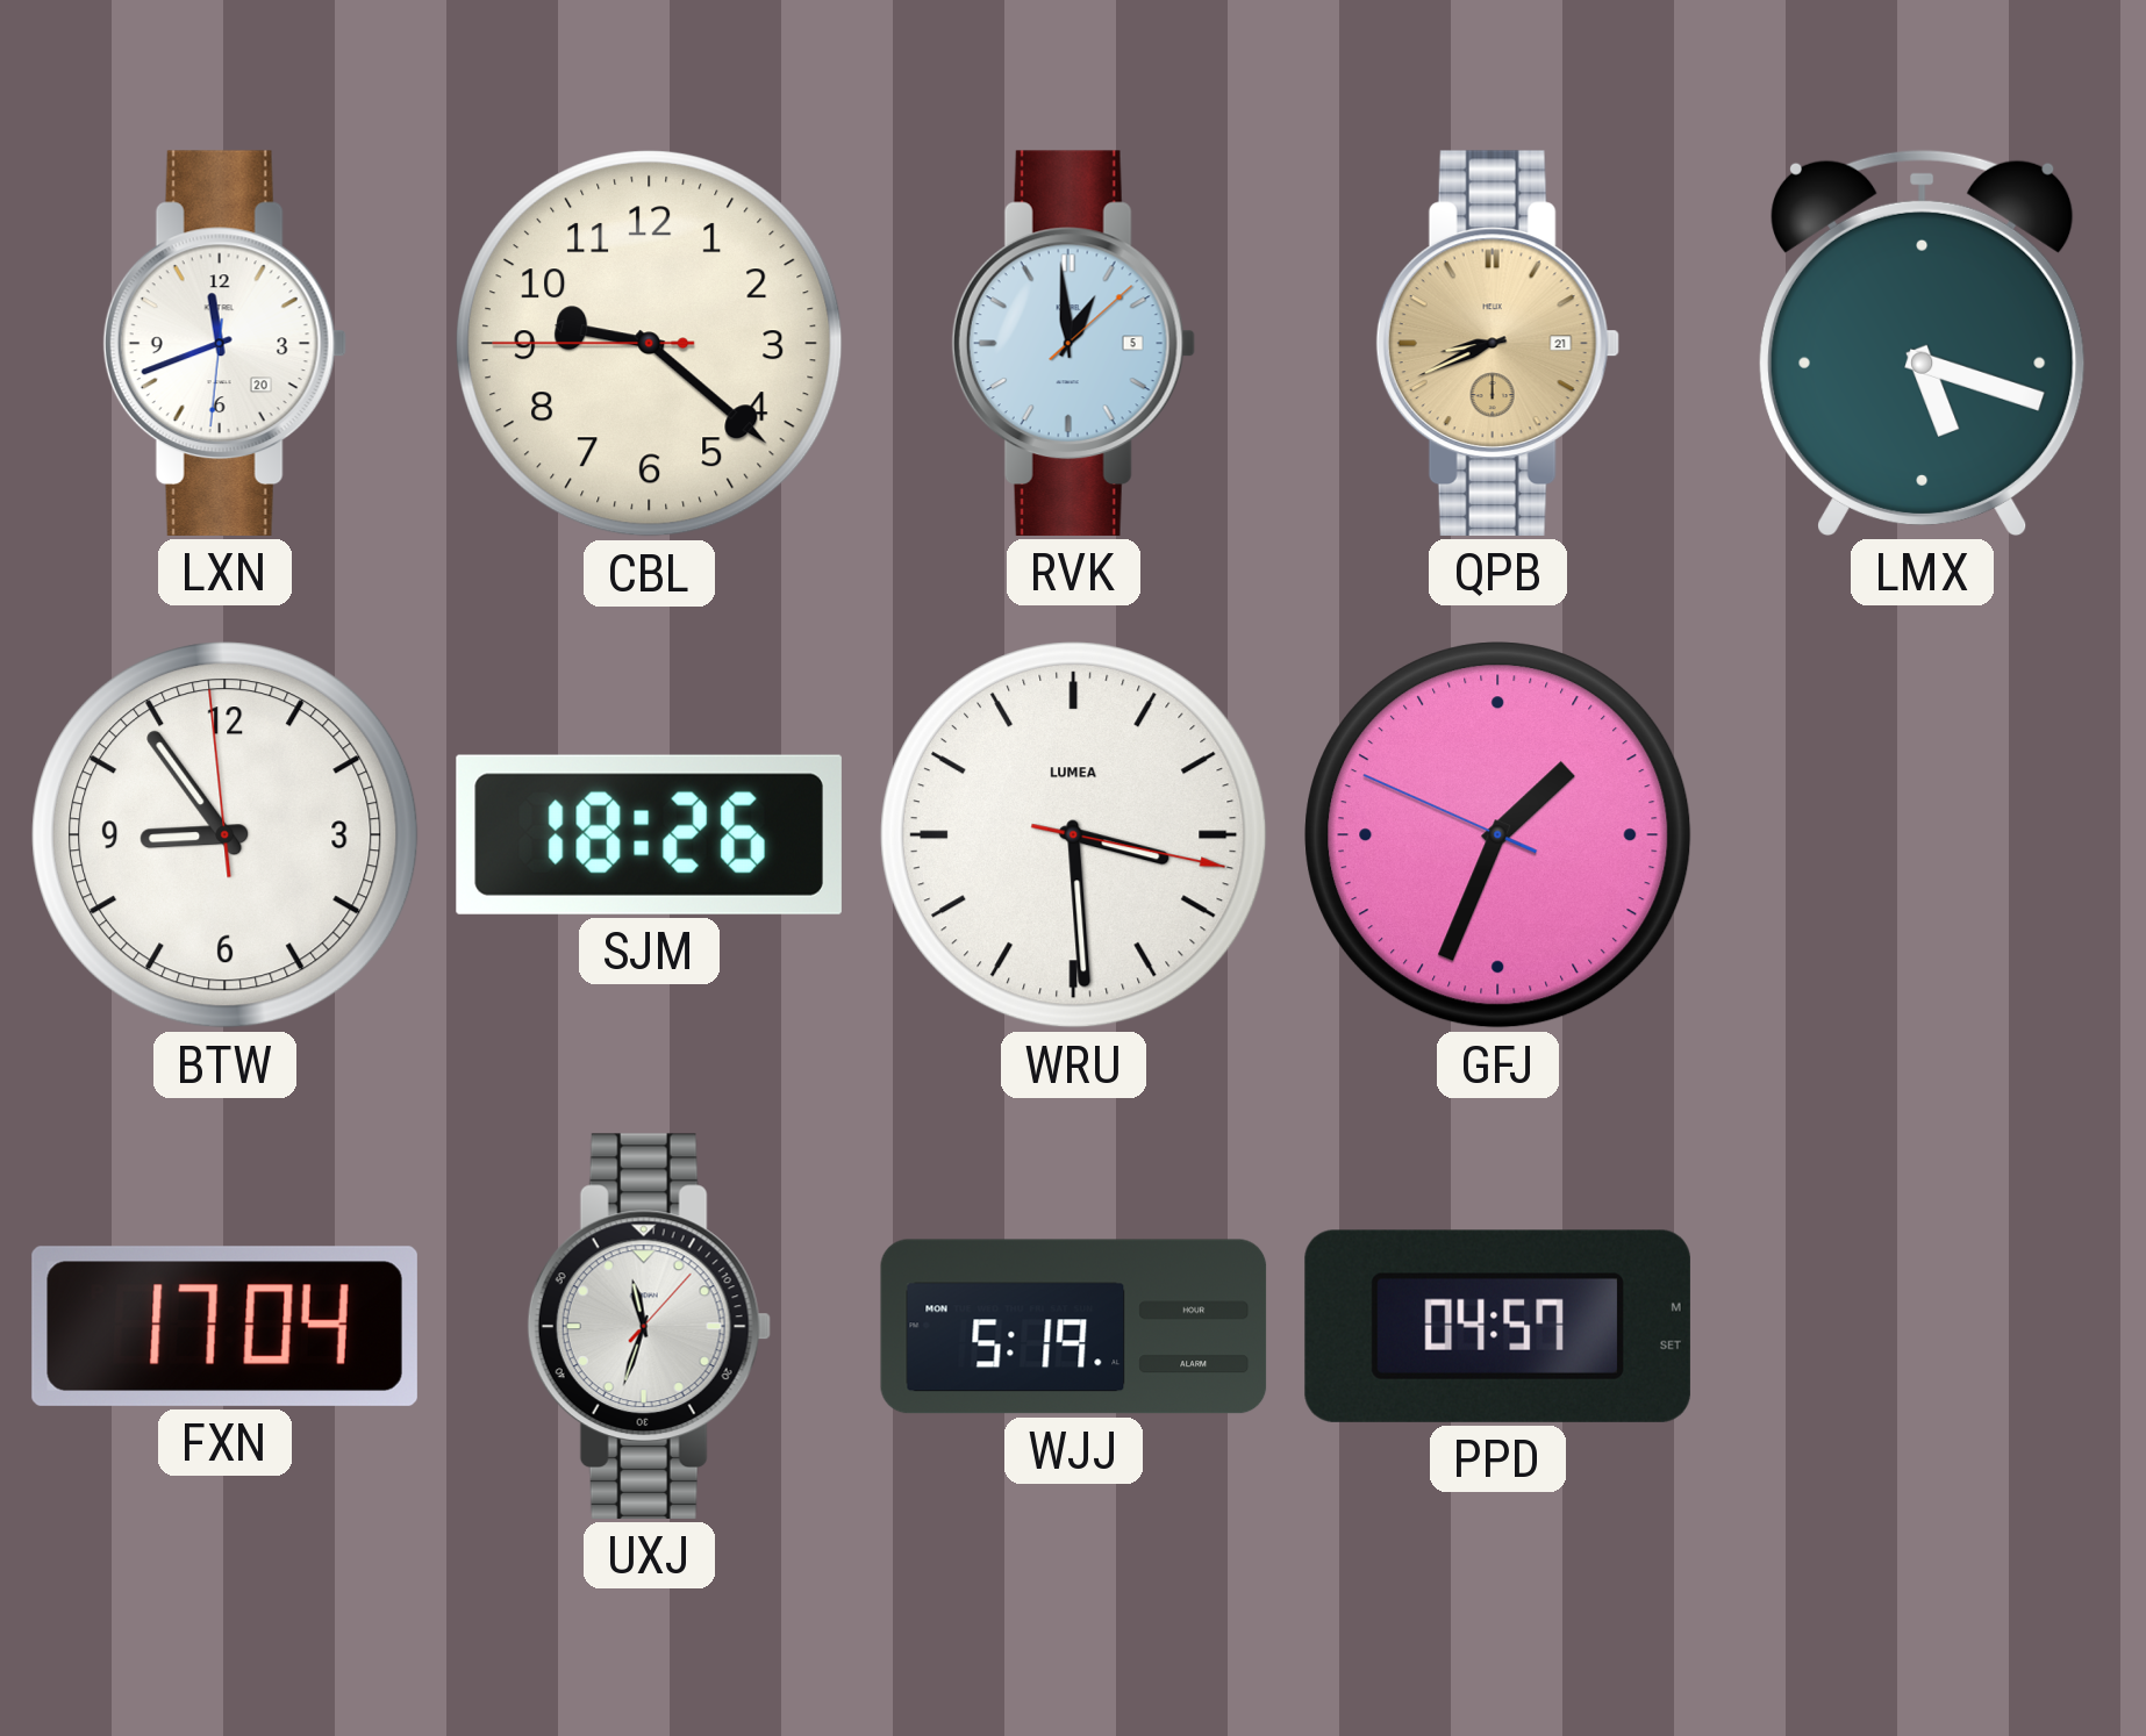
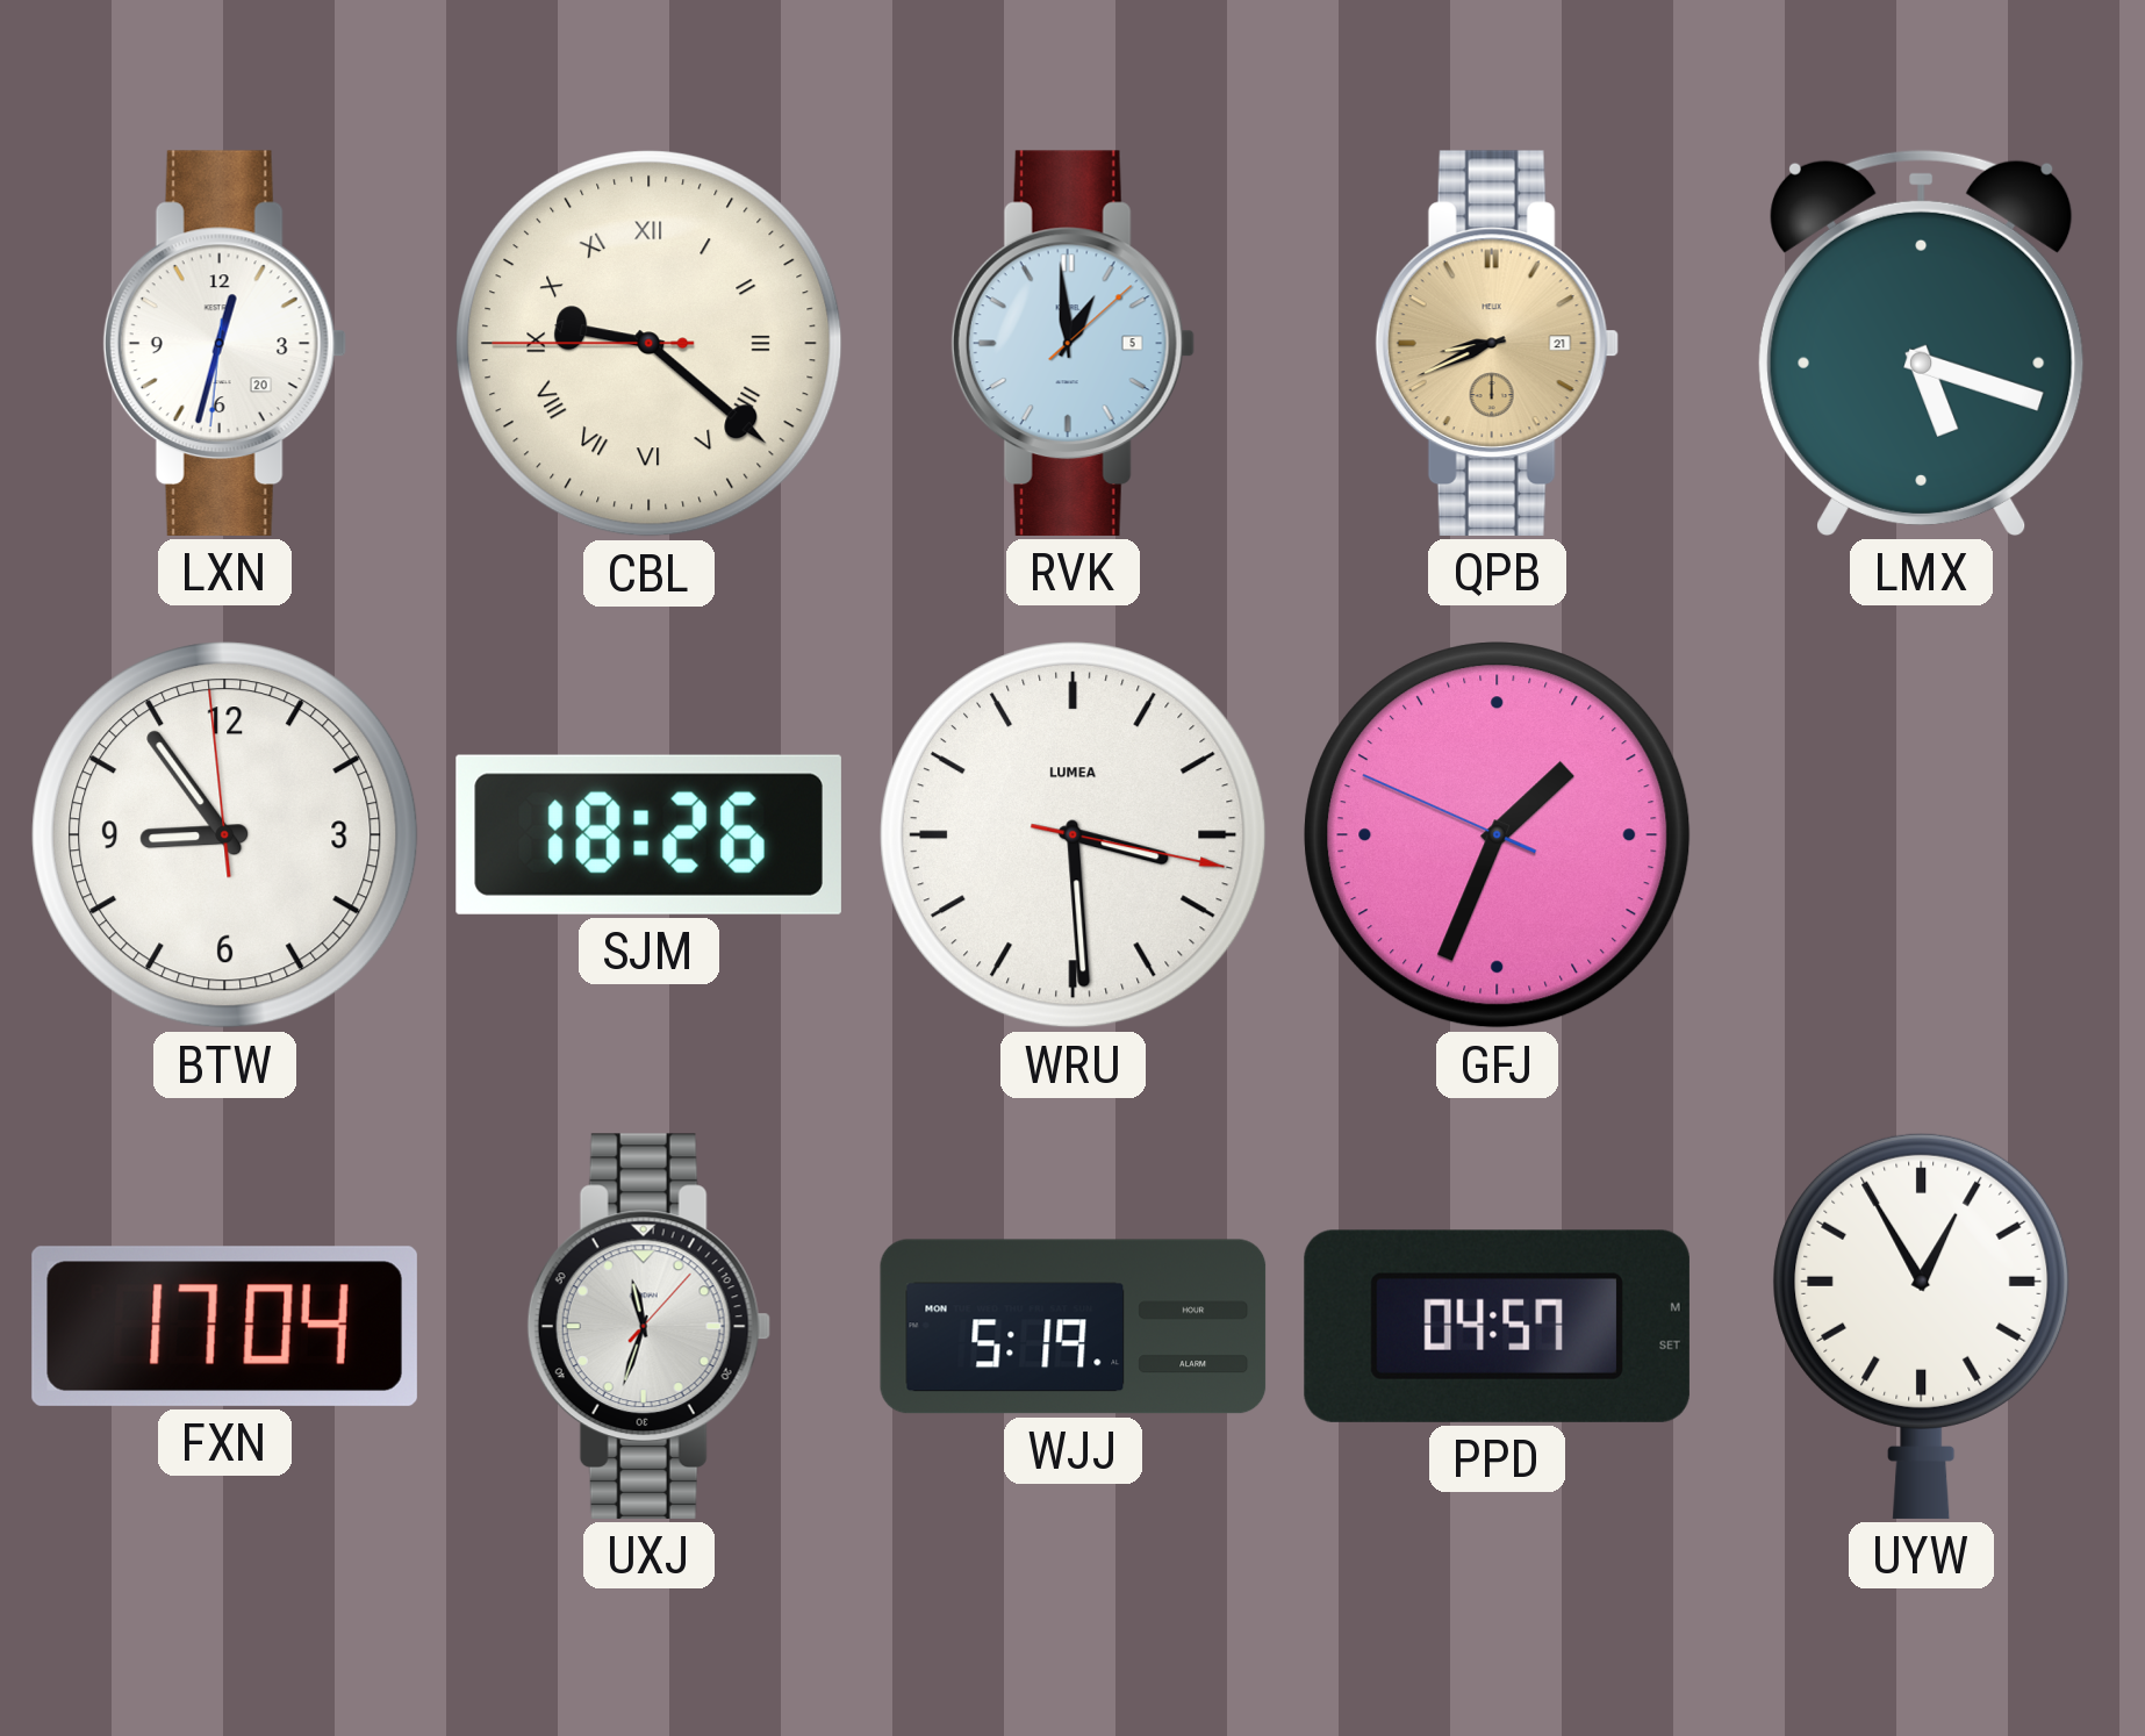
LXN: 11:41 -> 12:32
CBL numerals: Arabic -> Roman
UYW: none -> 12:55
